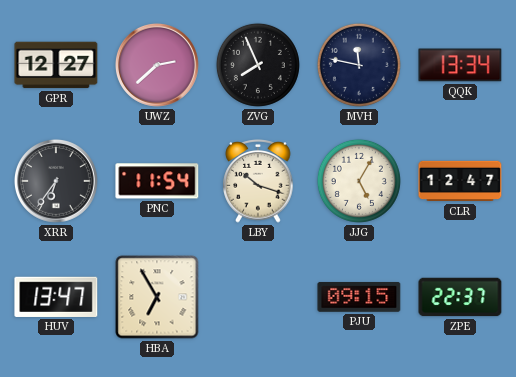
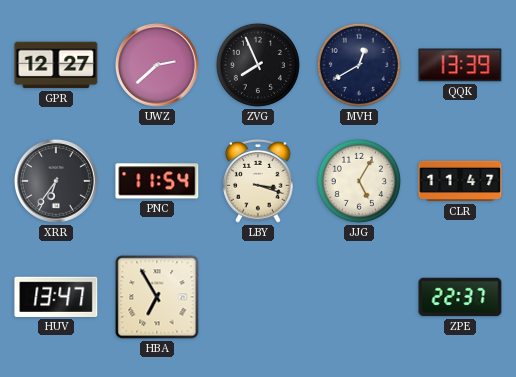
MVH: 11:47 -> 12:40
QQK: 13:34 -> 13:39
LBY: 10:18 -> 3:18
CLR: 12:47 -> 11:47
PJU: 09:15 -> none
